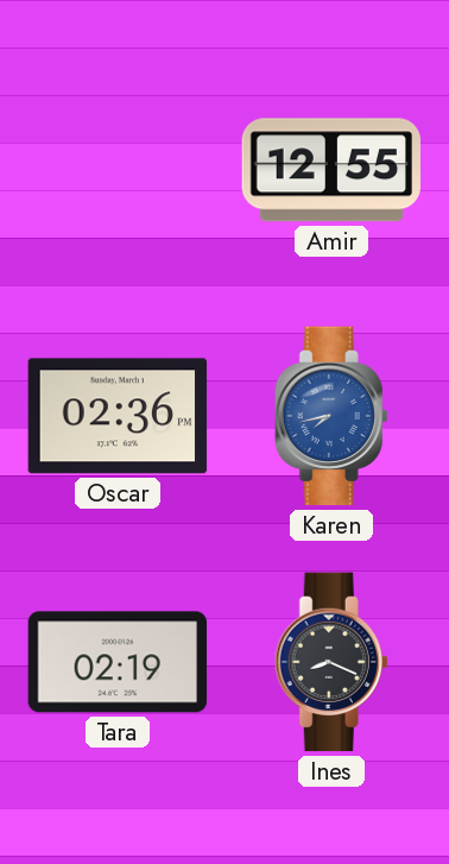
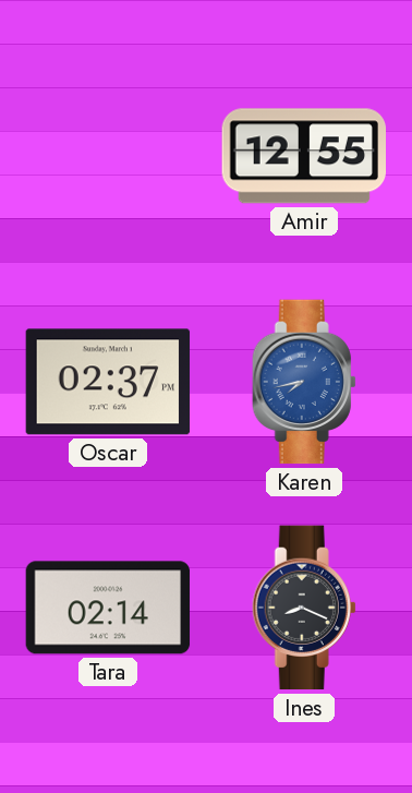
Oscar: 02:36 -> 02:37
Tara: 02:19 -> 02:14
